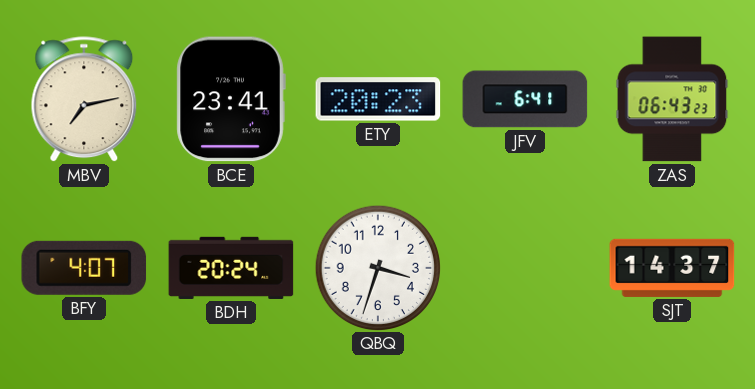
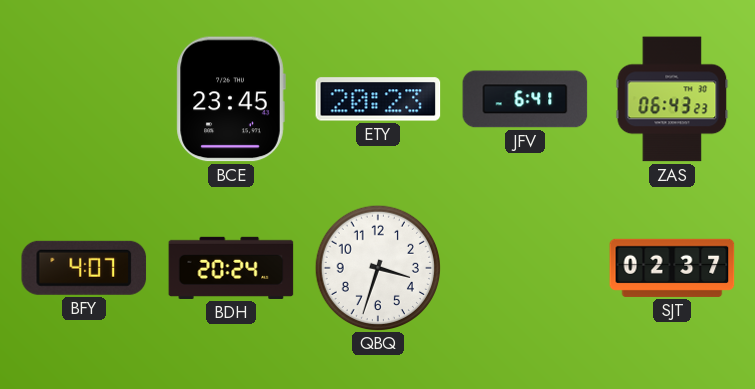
MBV: 7:13 -> none
BCE: 23:41 -> 23:45
SJT: 14:37 -> 02:37
